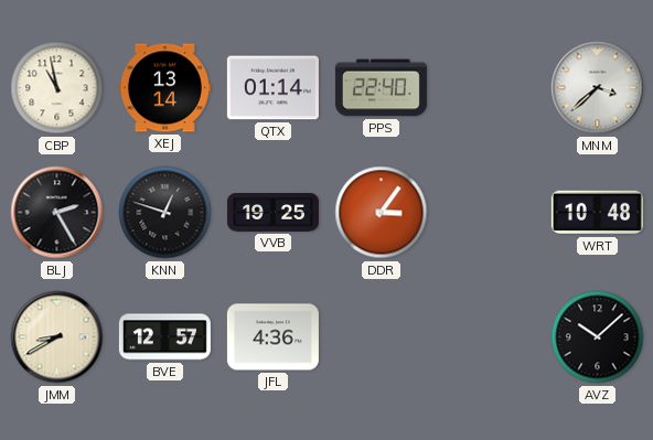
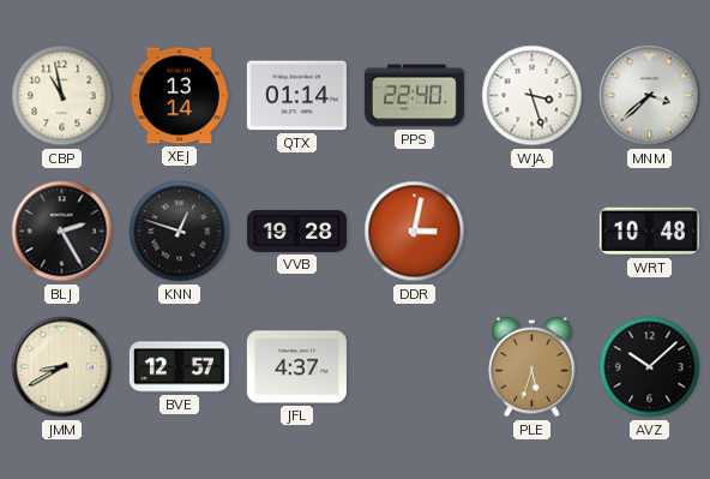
WJA: none -> 3:27
VVB: 19:25 -> 19:28
DDR: 3:06 -> 3:02
JFL: 4:36 -> 4:37
PLE: none -> 5:33
